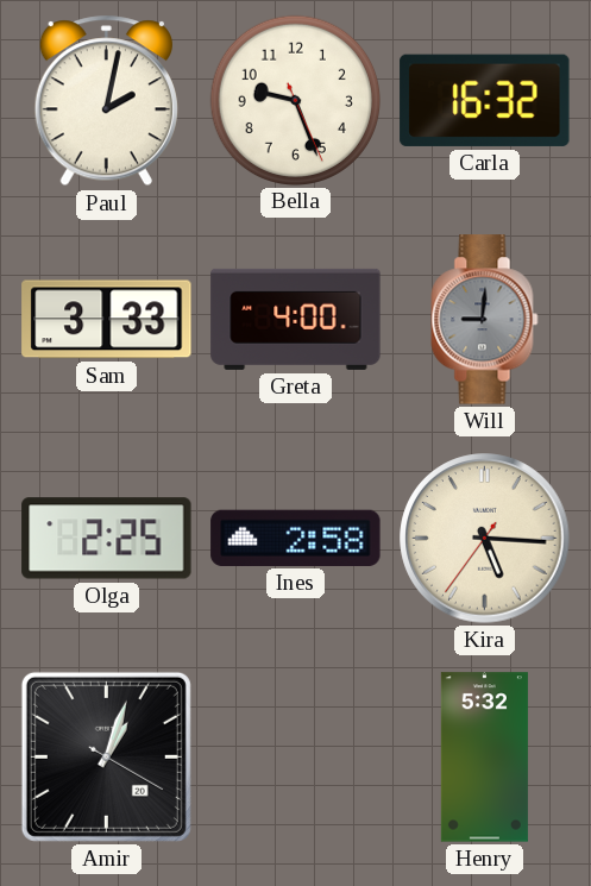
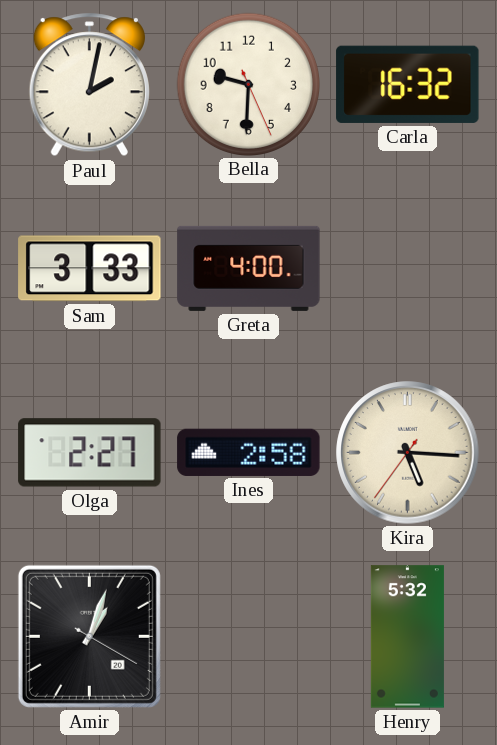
Bella: 9:26 -> 9:30
Will: 9:01 -> none
Olga: 2:25 -> 2:27
